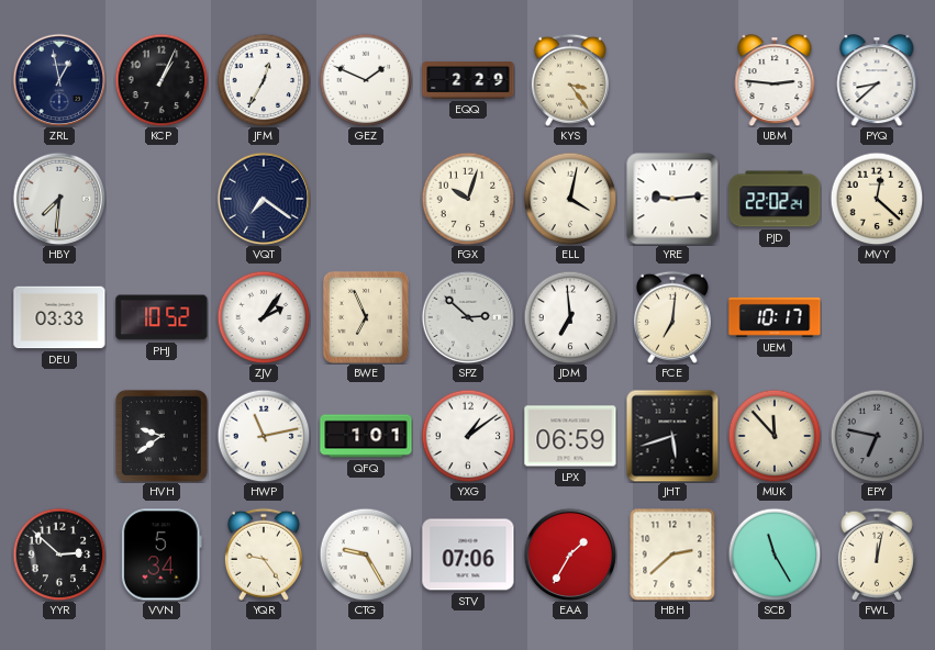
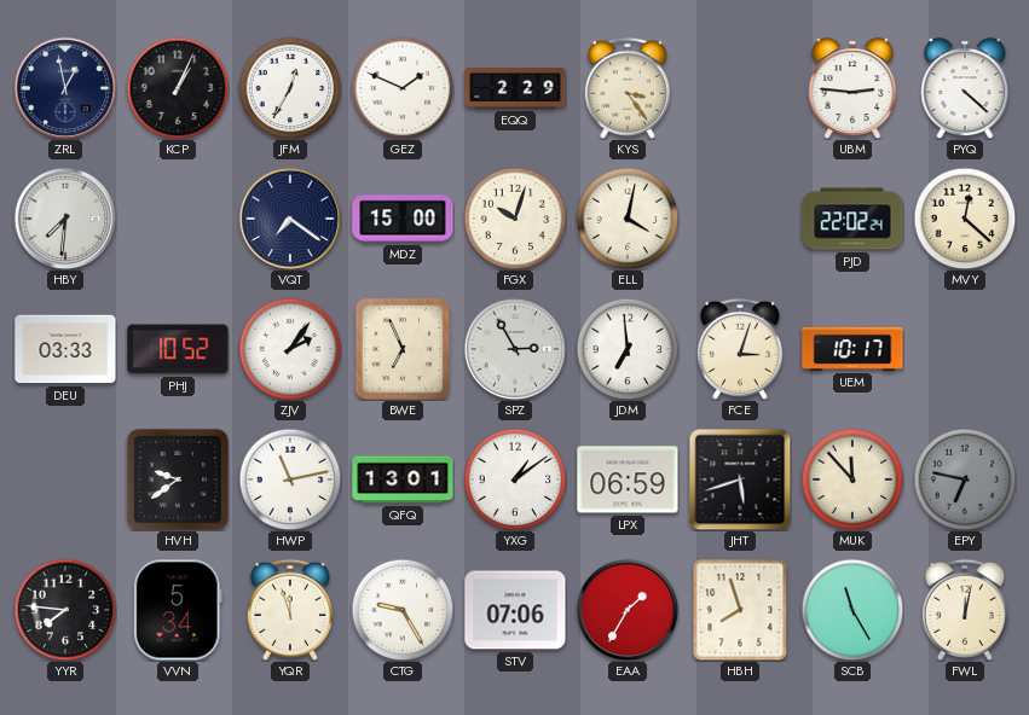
PYQ: 8:38 -> 4:22
MDZ: none -> 15:00
YRE: 9:14 -> none
SPZ: 2:52 -> 2:55
FCE: 7:01 -> 3:03
QFQ: 1:01 -> 13:01
YYR: 2:52 -> 7:46
YQR: 9:24 -> 11:57
HBH: 2:38 -> 7:57
